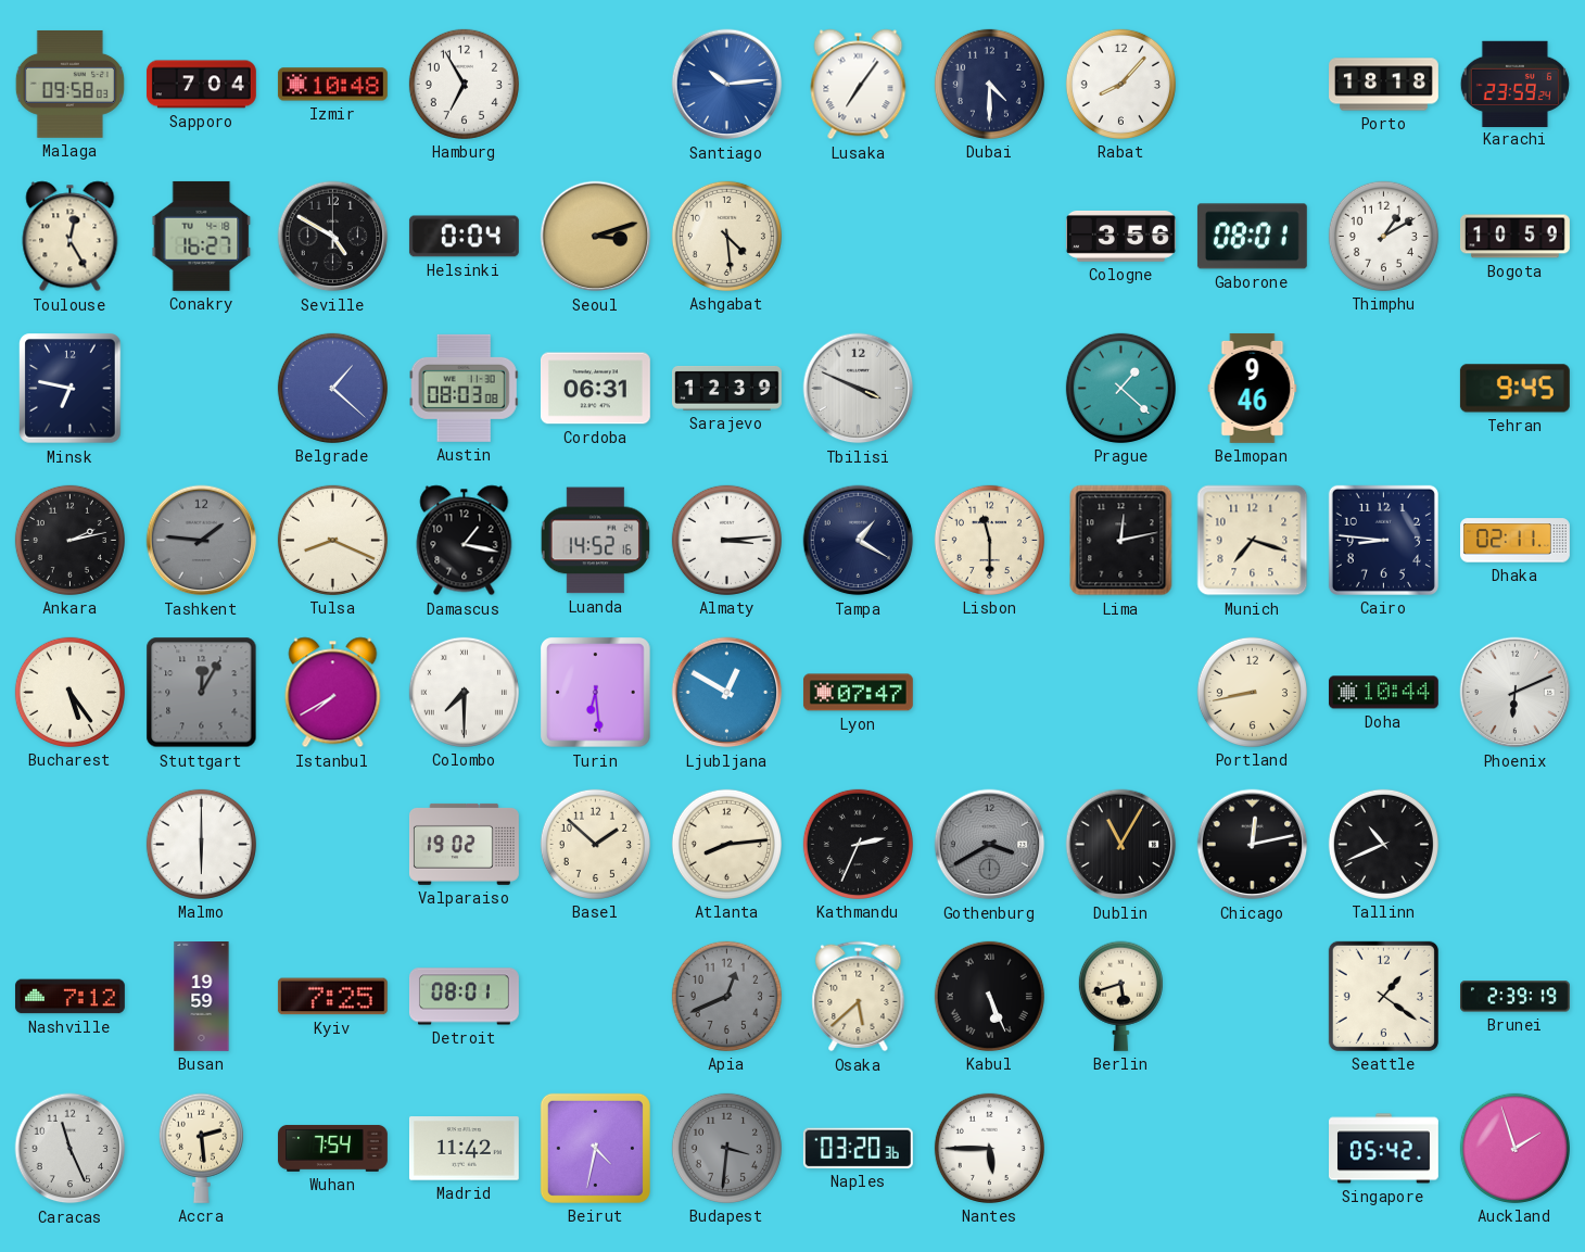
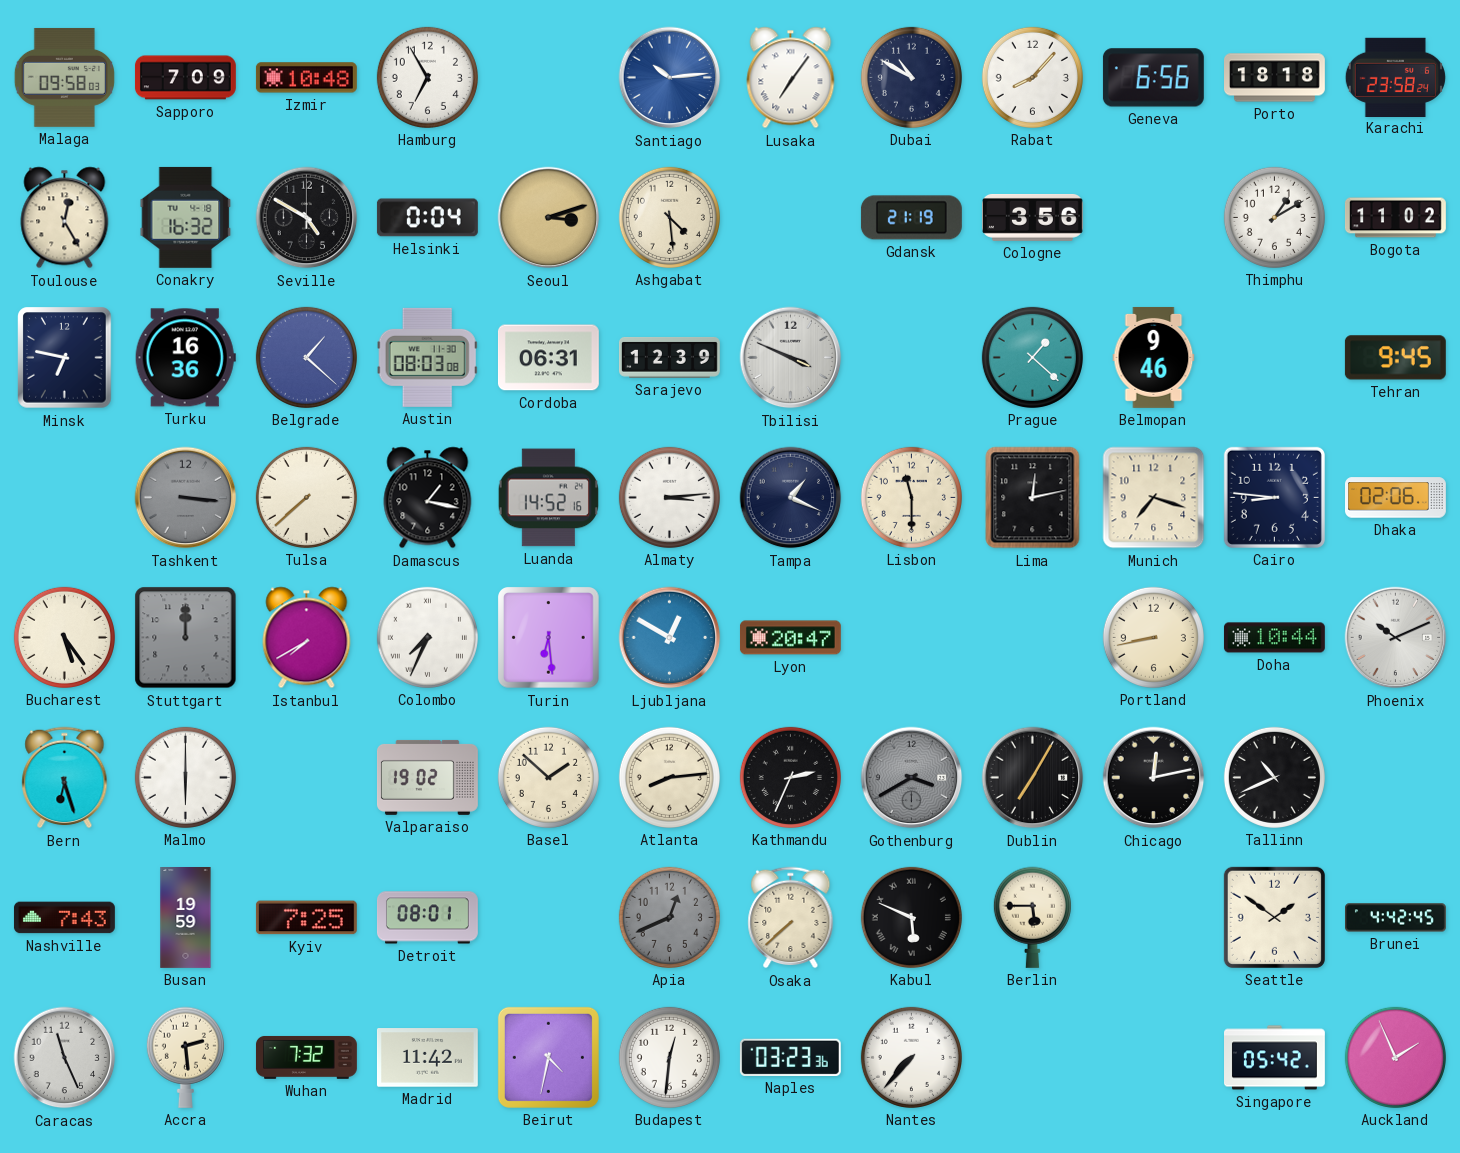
Sapporo: 7:04 -> 7:09
Dubai: 4:30 -> 10:50
Geneva: none -> 6:56
Karachi: 23:59 -> 23:58
Conakry: 16:27 -> 16:32
Gdansk: none -> 21:19
Gaborone: 08:01 -> none
Bogota: 10:59 -> 11:02
Turku: none -> 16:36
Ankara: 2:13 -> none
Tashkent: 1:46 -> 3:16
Tulsa: 8:19 -> 7:38
Tampa: 1:20 -> 1:19
Dhaka: 02:11 -> 02:06
Stuttgart: 12:05 -> 12:00
Colombo: 7:30 -> 7:34
Lyon: 07:47 -> 20:47
Phoenix: 6:11 -> 10:11
Bern: none -> 6:27
Dublin: 11:05 -> 7:05
Nashville: 7:12 -> 7:43
Osaka: 5:38 -> 7:38
Kabul: 5:26 -> 5:49
Berlin: 5:42 -> 5:45
Seattle: 1:21 -> 1:51
Brunei: 2:39 -> 4:42
Wuhan: 7:54 -> 7:32
Budapest: 3:31 -> 12:31
Budapest dial: grey -> white
Naples: 03:20 -> 03:23
Nantes: 5:45 -> 7:37
Auckland: 1:57 -> 1:56
